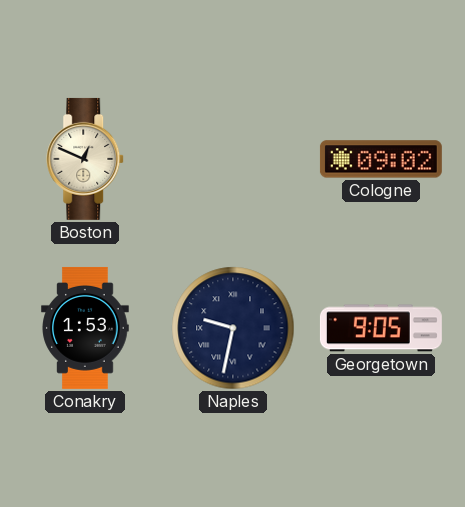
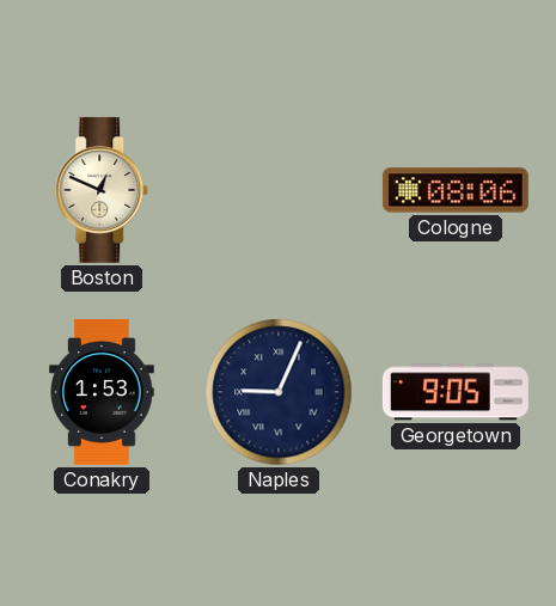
Cologne: 09:02 -> 08:06
Naples: 9:32 -> 9:04
